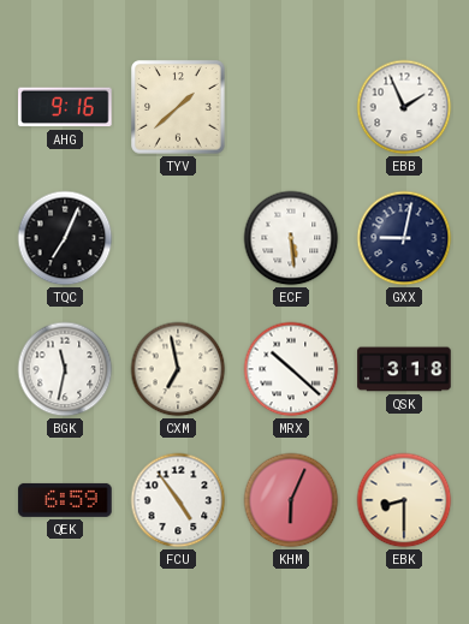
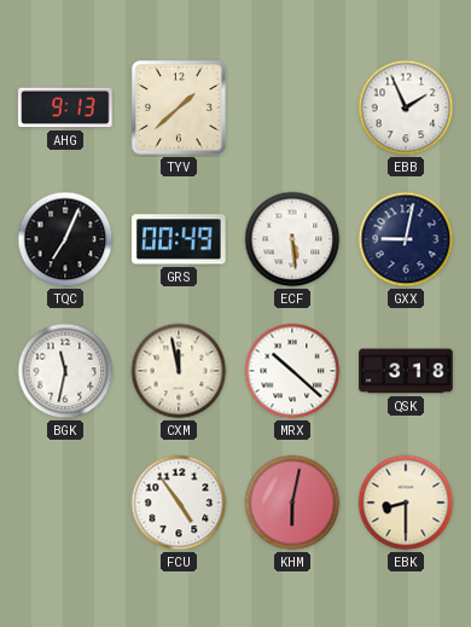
AHG: 9:16 -> 9:13
GRS: none -> 00:49
CXM: 6:58 -> 11:58
QEK: 6:59 -> none
KHM: 6:04 -> 6:02
